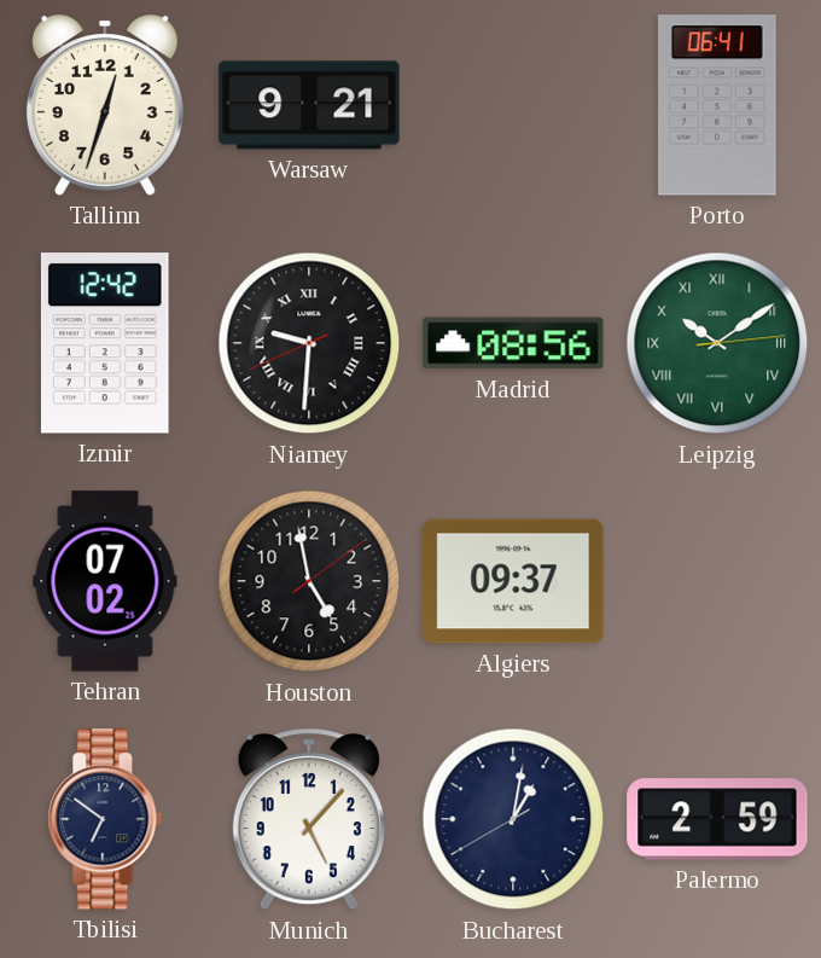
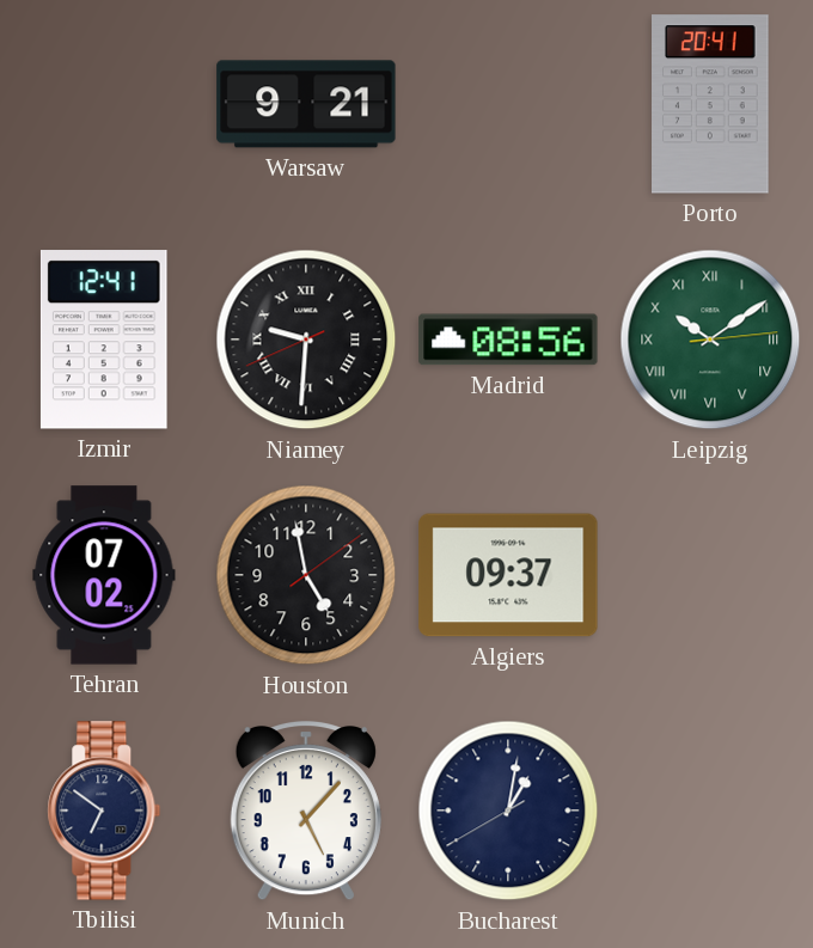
Tallinn: 12:33 -> none
Porto: 06:41 -> 20:41
Izmir: 12:42 -> 12:41
Palermo: 2:59 -> none
